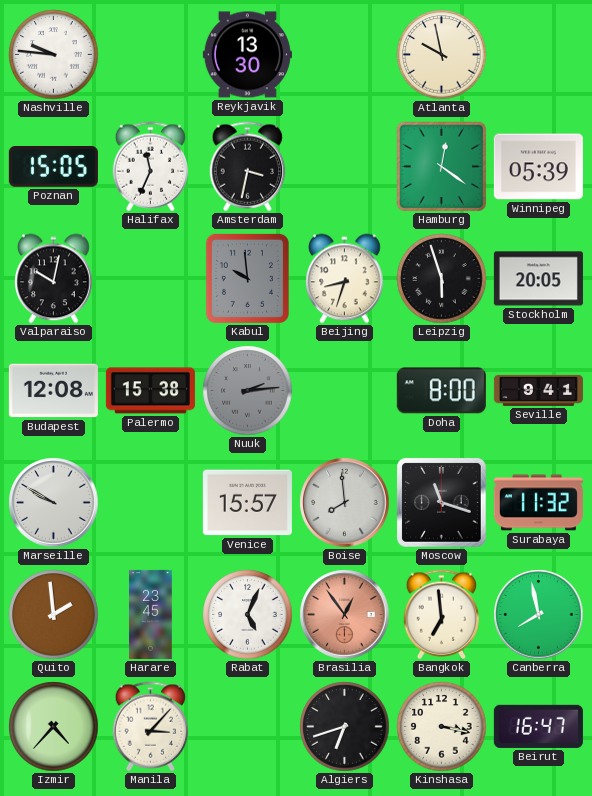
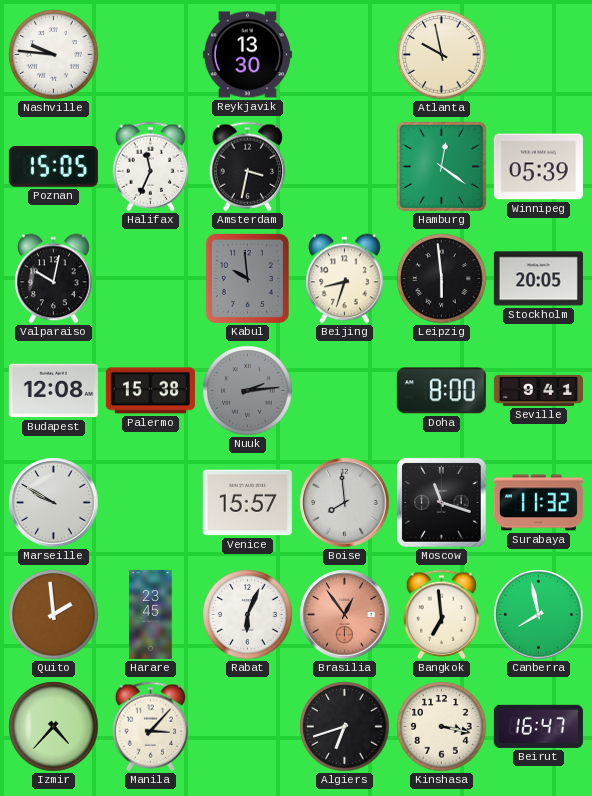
Leipzig: 5:57 -> 5:59
Rabat: 5:04 -> 6:04
